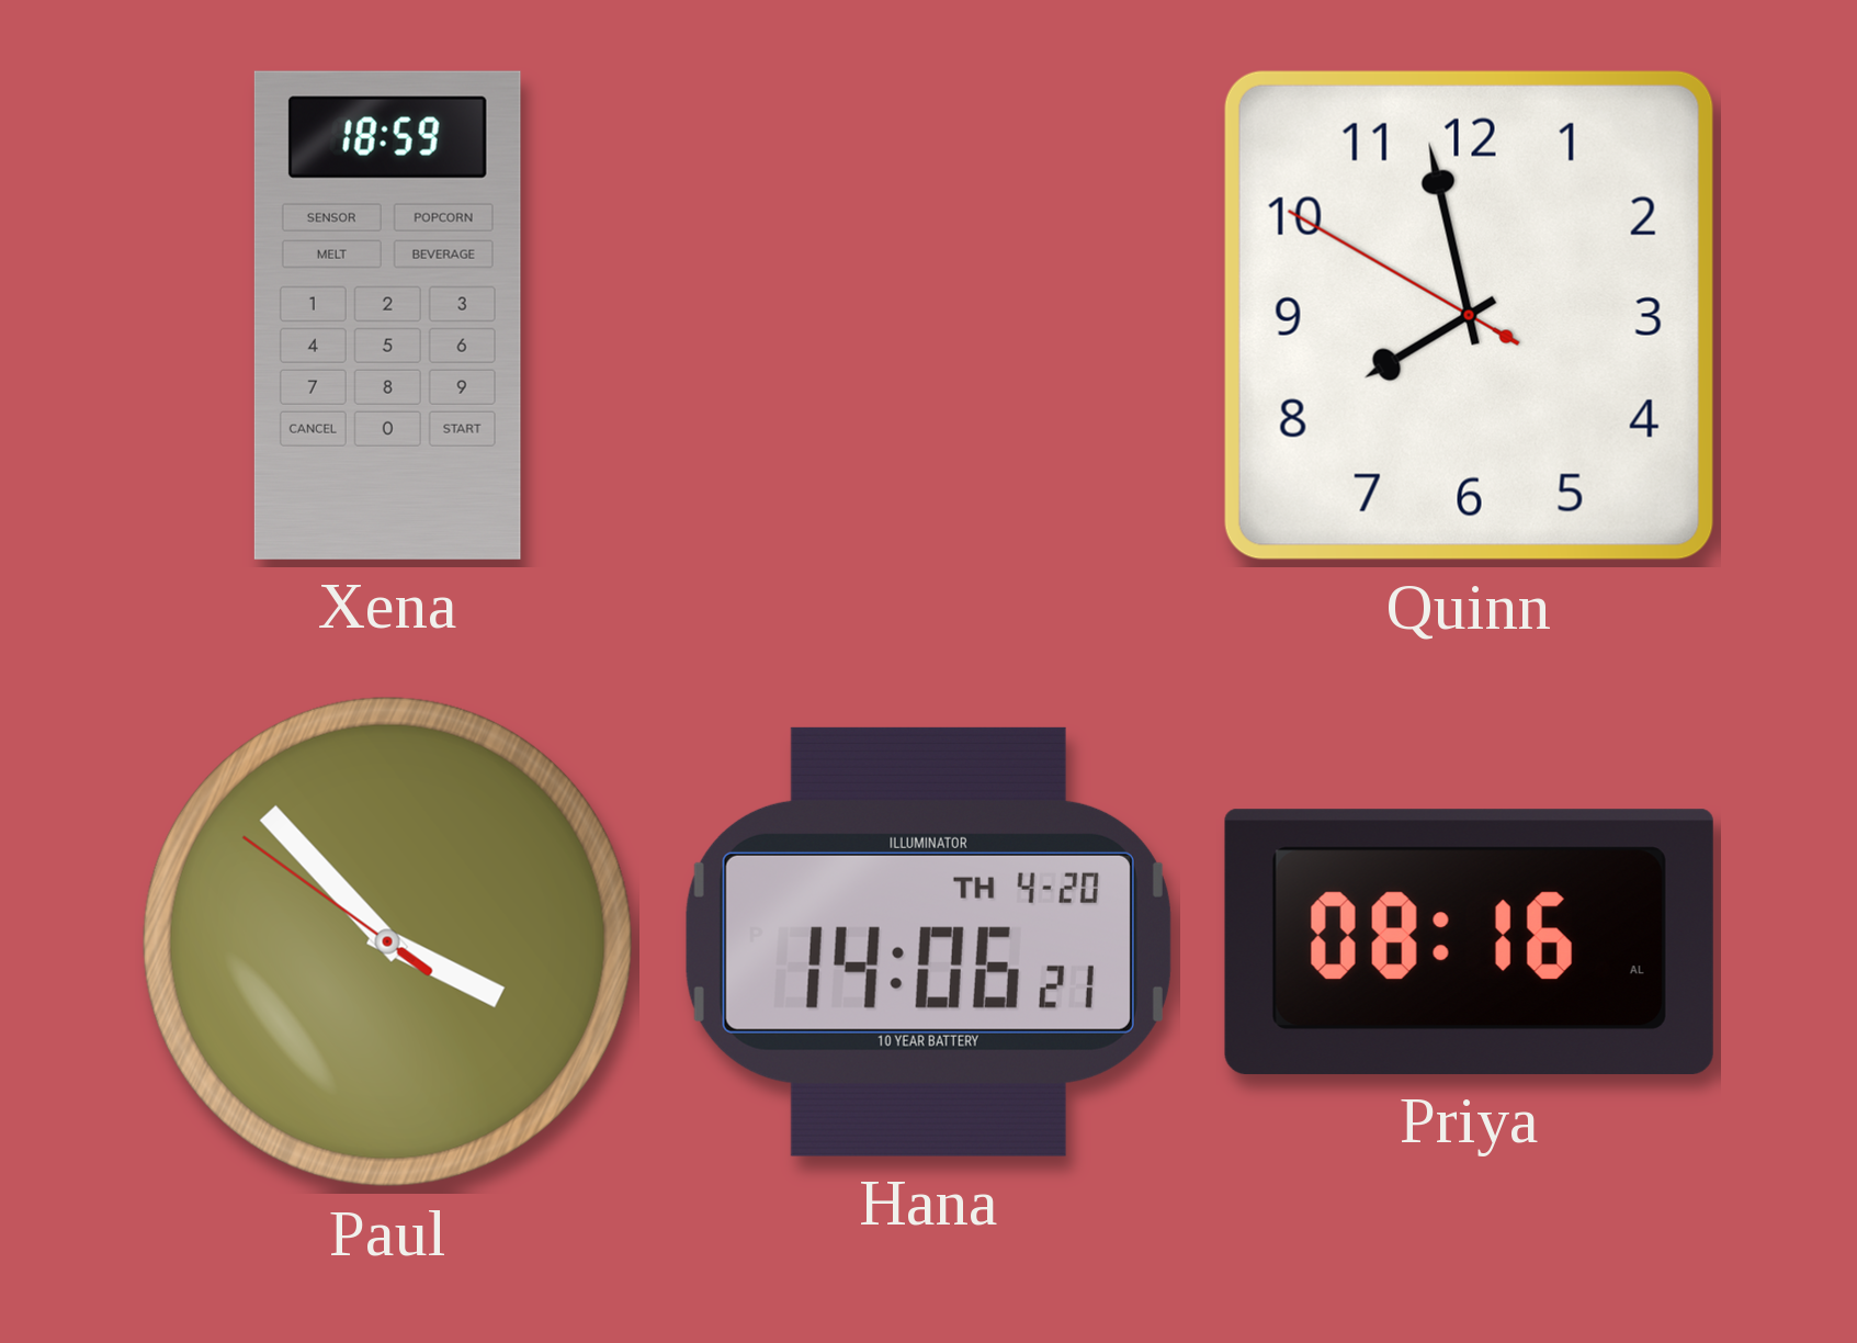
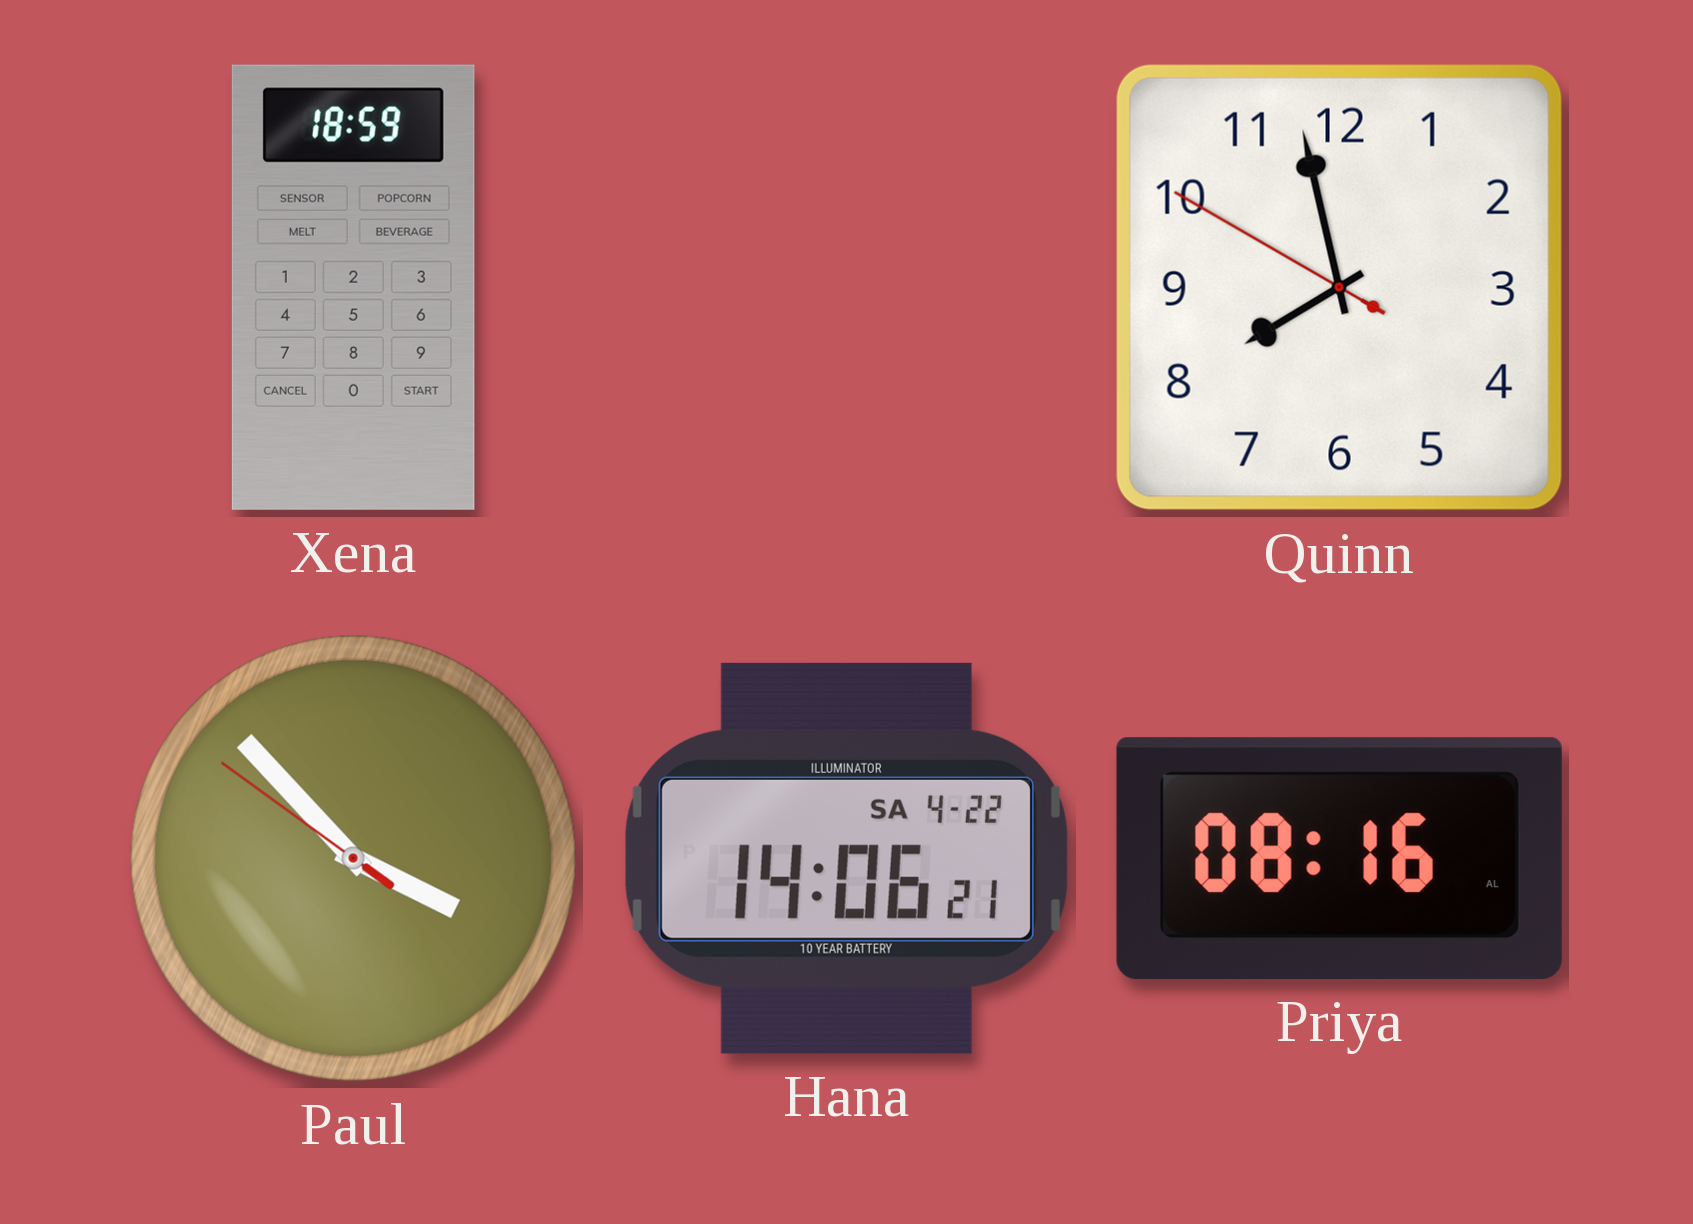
Hana date: TH 4-20 -> SA 4-22
